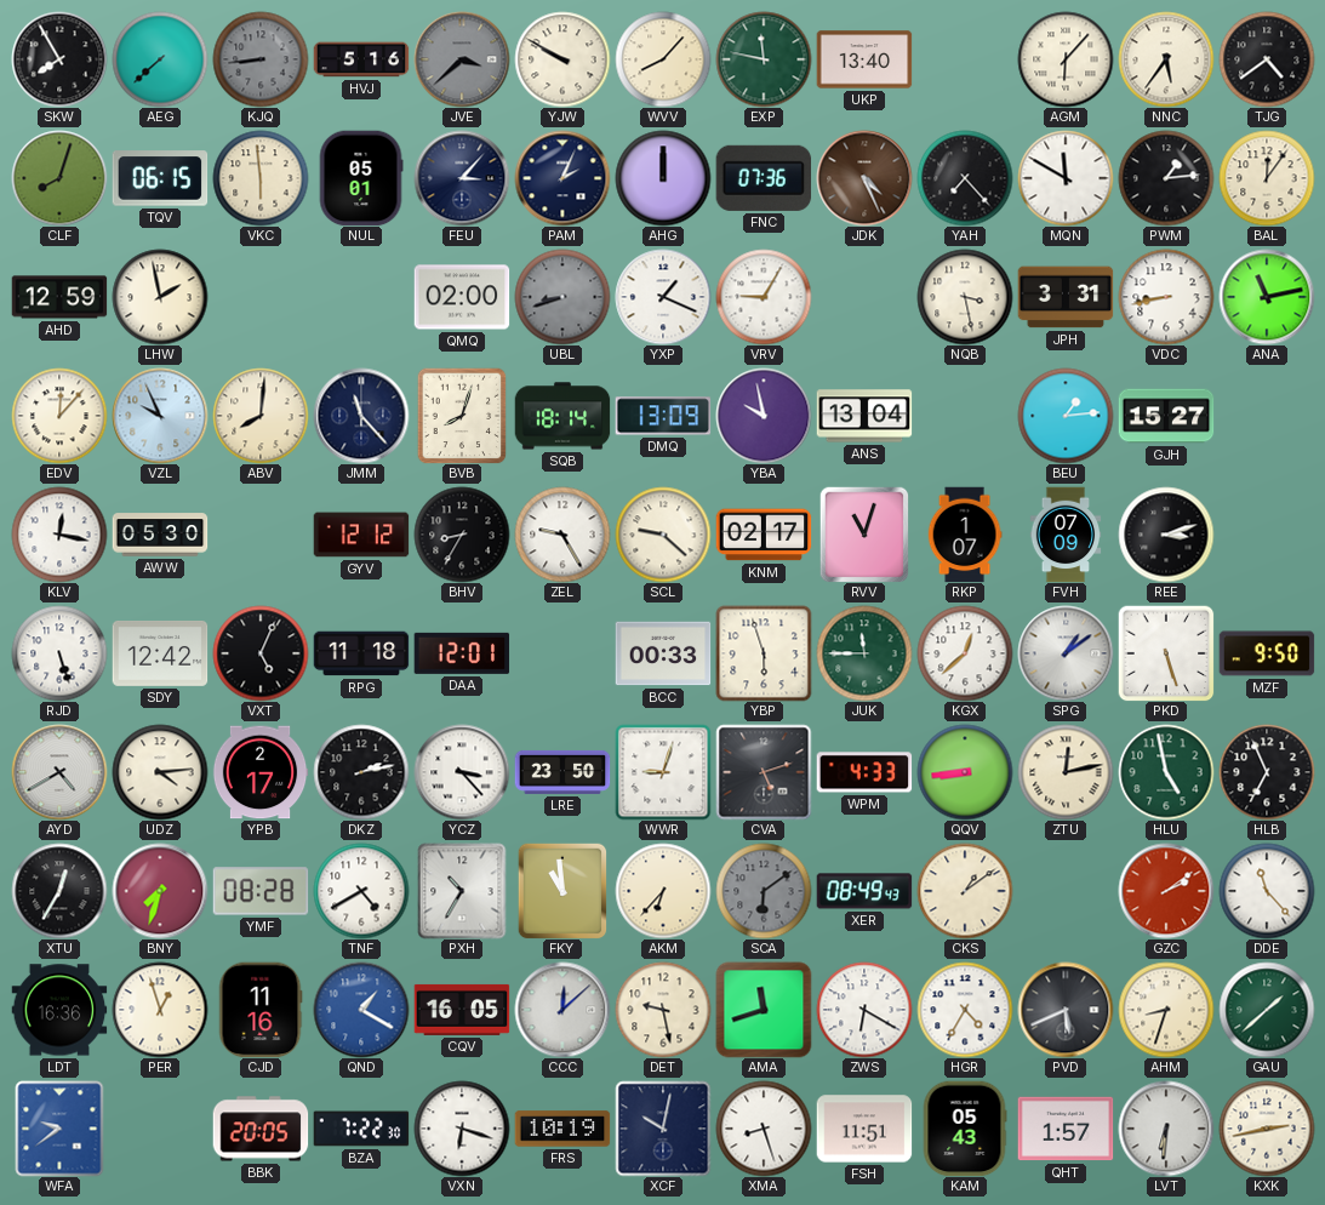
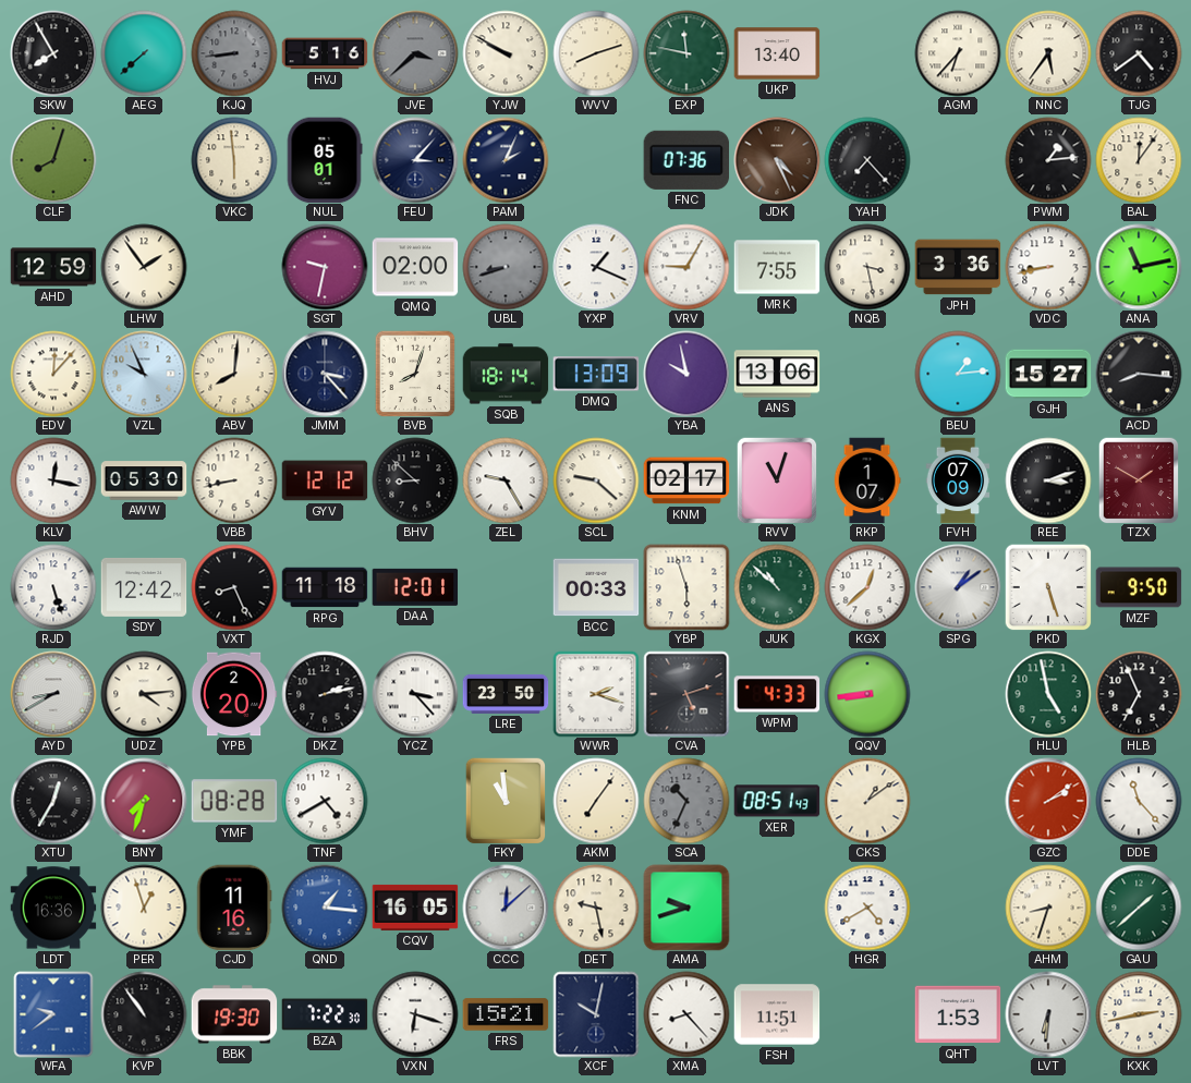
WVV: 8:07 -> 8:12
AGM: 6:07 -> 6:37
TQV: 06:15 -> none
AHG: 12:00 -> none
MQN: 11:50 -> none
LHW: 1:58 -> 1:54
SGT: none -> 9:32
MRK: none -> 7:55
JPH: 3:31 -> 3:36
JMM: 11:23 -> 3:23
ANS: 13:04 -> 13:06
ACD: none -> 8:16
VBB: none -> 8:43
BHV: 8:35 -> 8:52
TZX: none -> 1:50
VXT: 5:04 -> 8:26
JUK: 11:45 -> 10:52
AYD: 4:40 -> 8:40
YPB: 2:17 -> 2:20
WWR: 9:03 -> 2:18
ZTU: 12:13 -> none
PXH: 10:35 -> none
AKM: 6:37 -> 7:06
SCA: 6:09 -> 10:34
XER: 08:49 -> 08:51
QND: 1:20 -> 1:16
AMA: 11:42 -> 9:42
ZWS: 6:20 -> none
HGR: 4:35 -> 4:40
PVD: 5:41 -> none
KVP: none -> 10:54
BBK: 20:05 -> 19:30
FRS: 10:19 -> 15:21
XMA: 8:27 -> 8:23
KAM: 05:43 -> none
QHT: 1:57 -> 1:53
